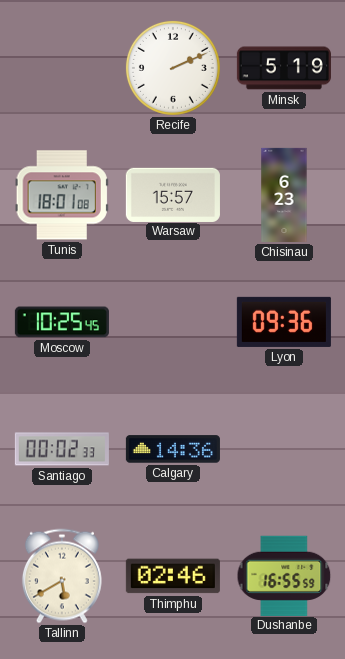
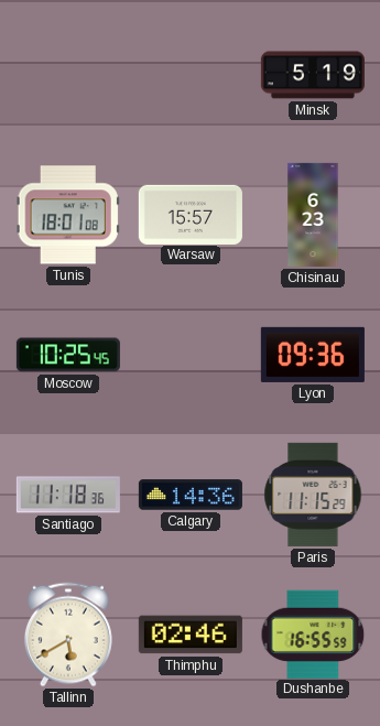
Recife: 2:11 -> none
Santiago: 00:02 -> 11:18
Paris: none -> 11:15
